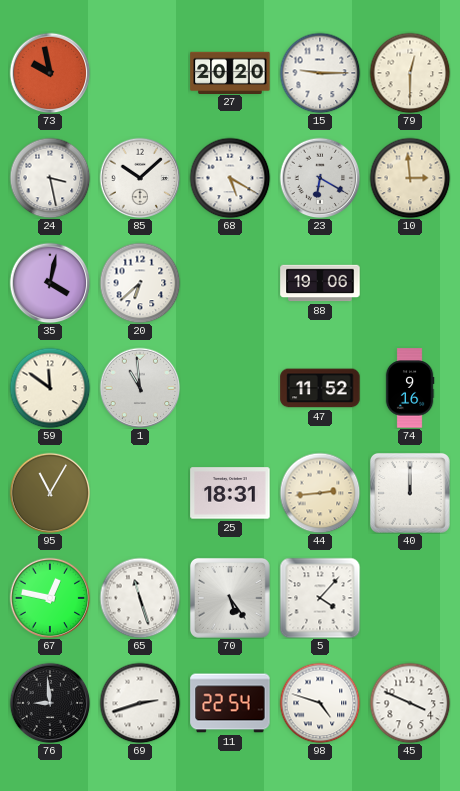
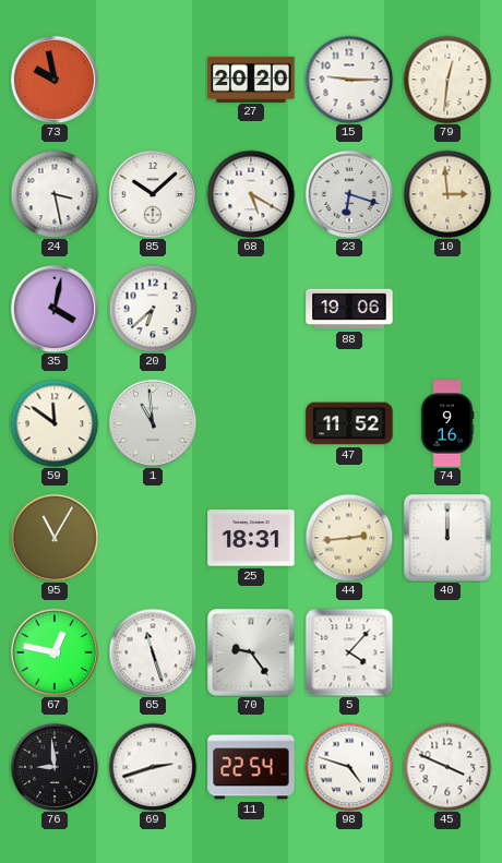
79: 12:30 -> 12:31
23: 6:20 -> 6:18
70: 5:24 -> 9:24
